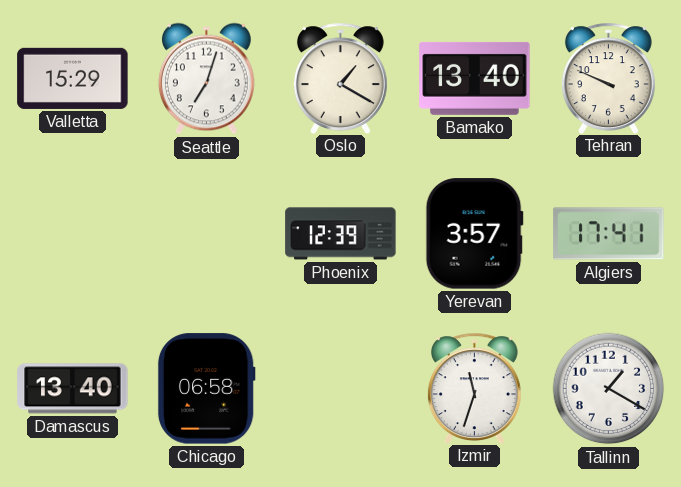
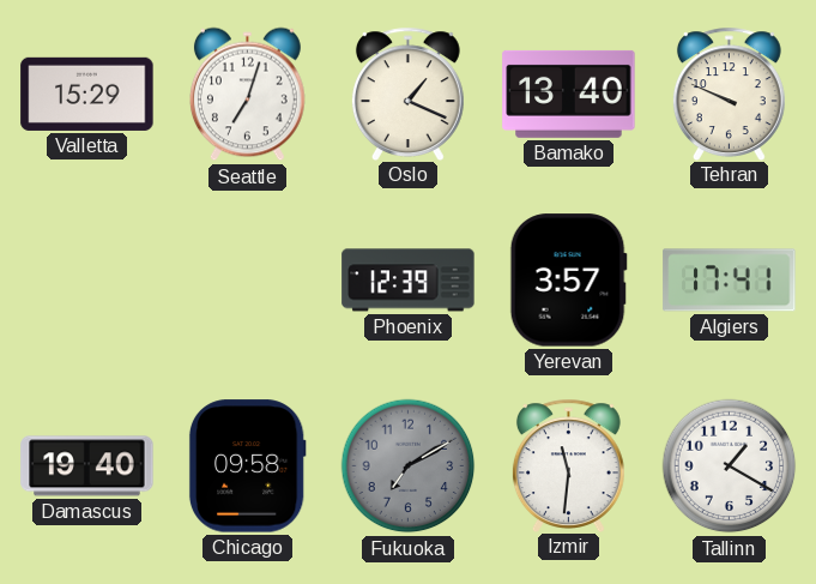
Oslo: 1:20 -> 1:19
Damascus: 13:40 -> 19:40
Chicago: 06:58 -> 09:58
Fukuoka: none -> 7:10
Izmir: 11:33 -> 11:31
